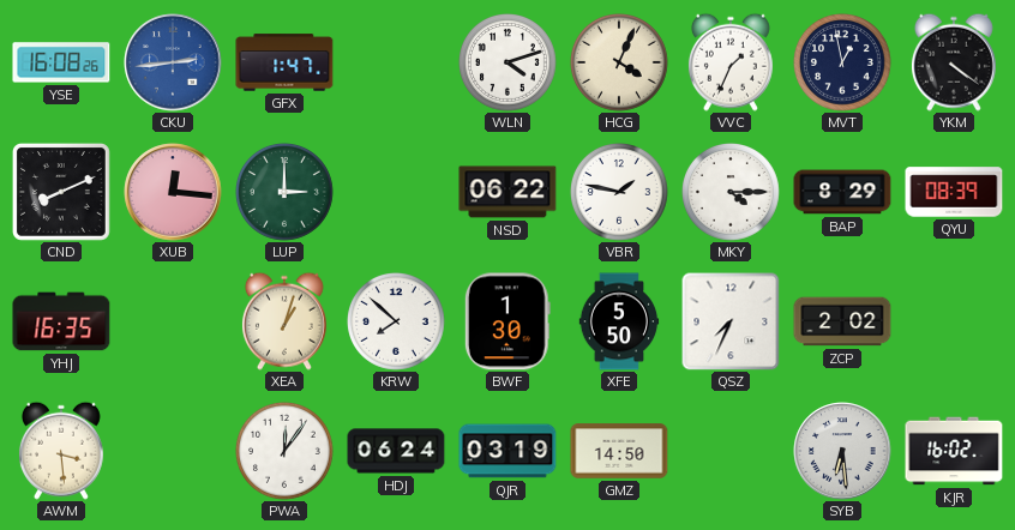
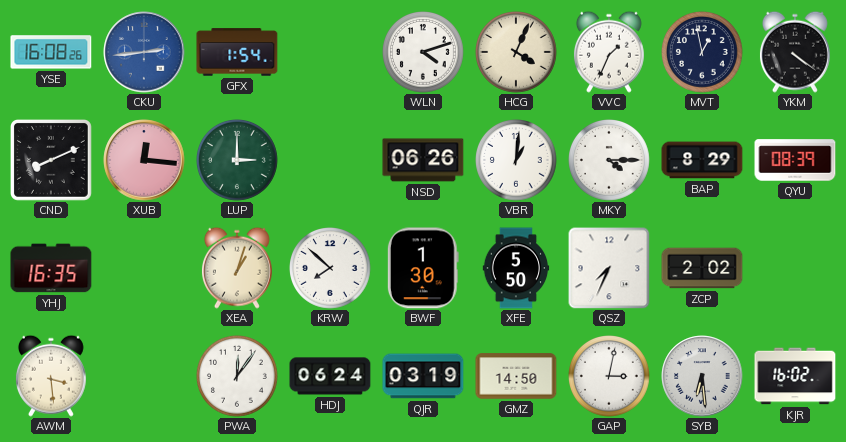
GFX: 1:47 -> 1:54
NSD: 06:22 -> 06:26
VBR: 1:47 -> 1:01
GAP: none -> 3:02
